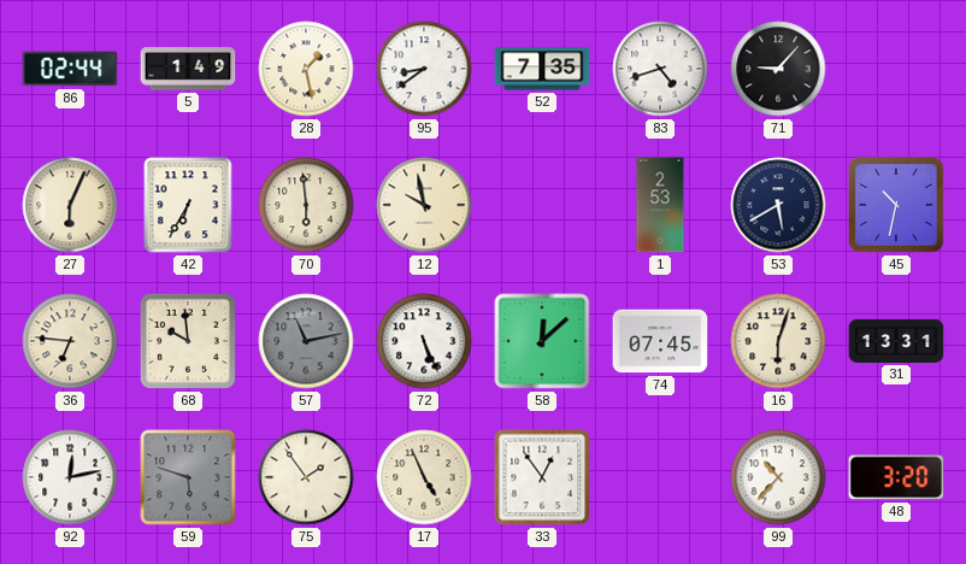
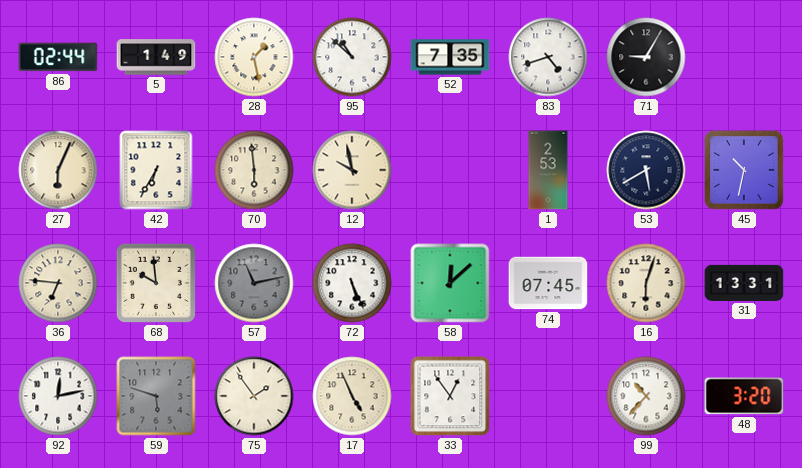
95: 8:39 -> 10:52
71: 9:07 -> 9:05
